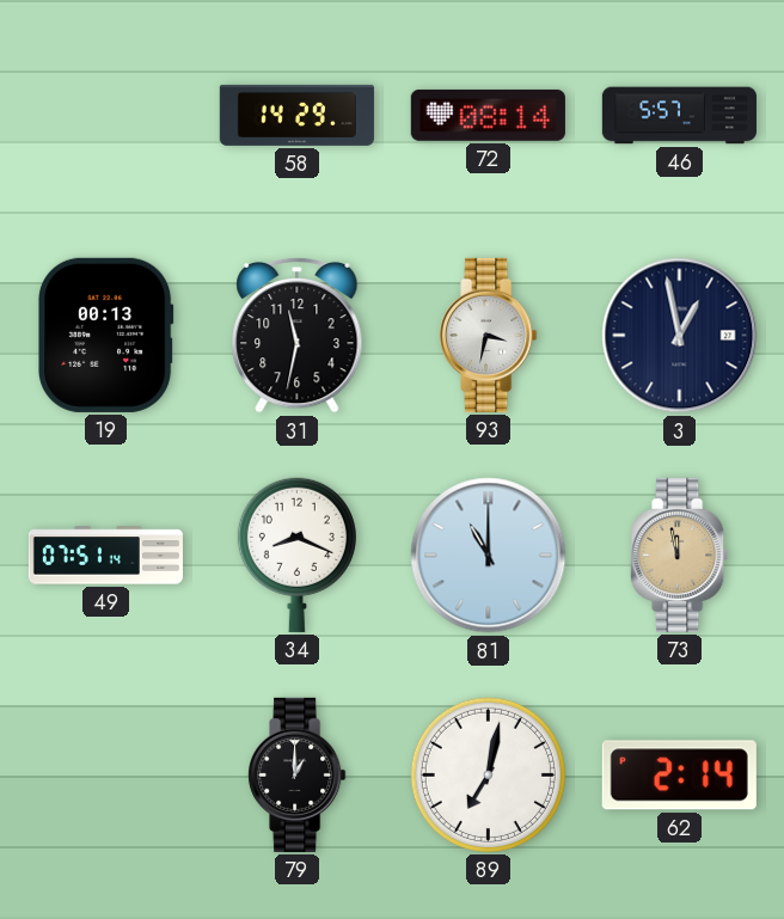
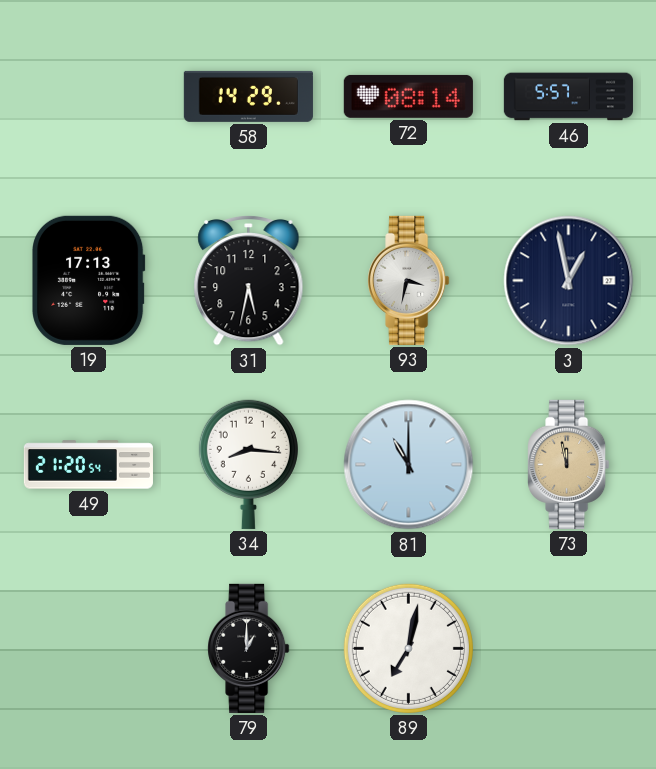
19: 00:13 -> 17:13
31: 11:32 -> 5:32
49: 07:51 -> 21:20
34: 8:19 -> 8:16
62: 2:14 -> none
